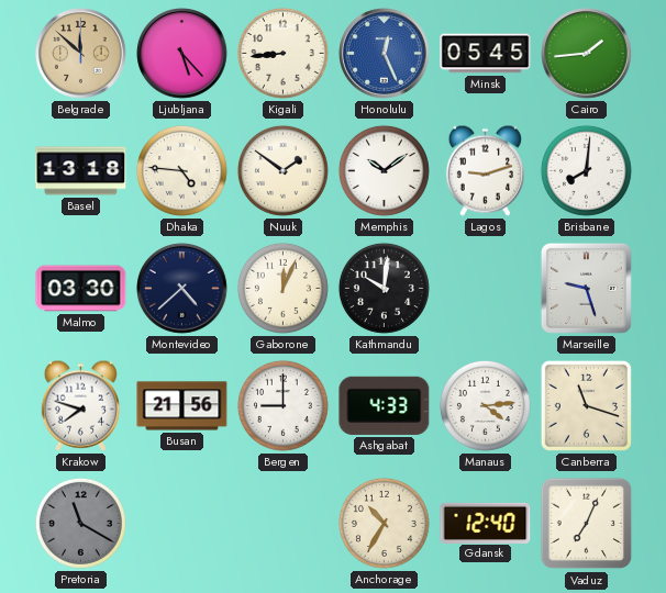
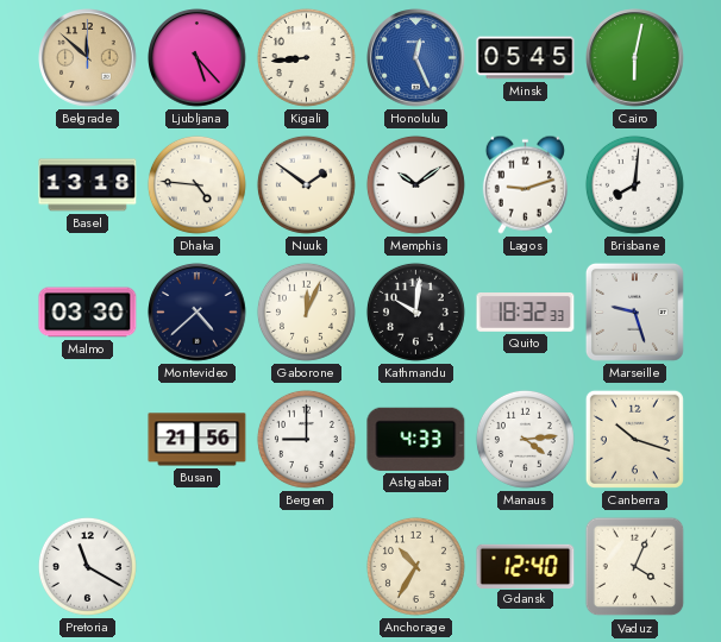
Cairo: 1:44 -> 6:02
Quito: none -> 18:32
Krakow: 7:48 -> none
Canberra: 11:18 -> 10:18
Pretoria dial: grey -> white
Vaduz: 7:04 -> 4:04
